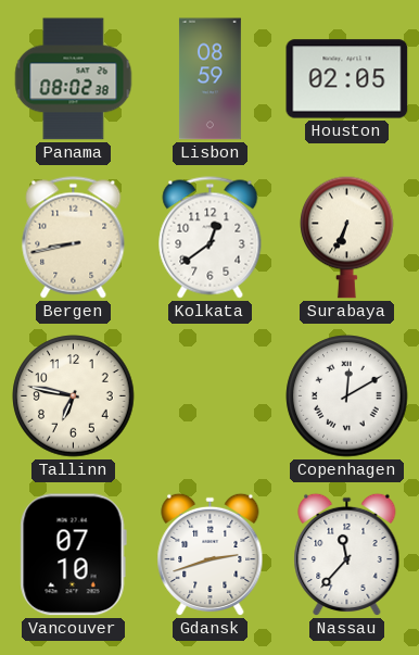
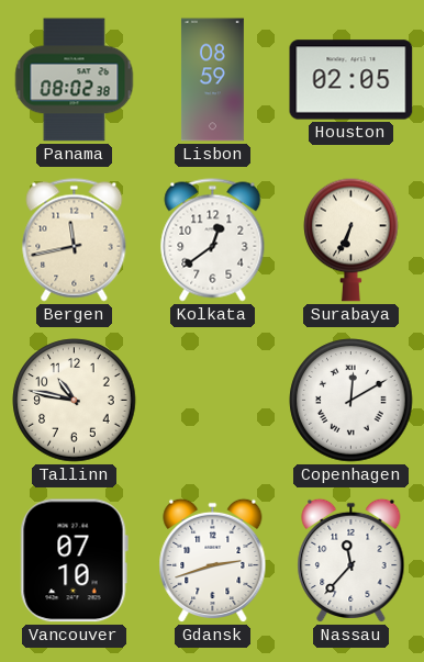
Bergen: 8:43 -> 11:43
Tallinn: 6:47 -> 10:47
